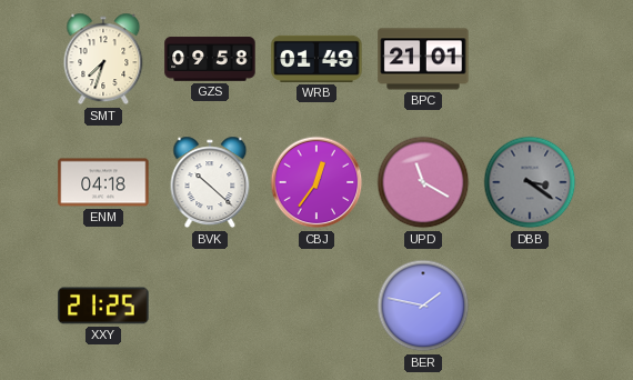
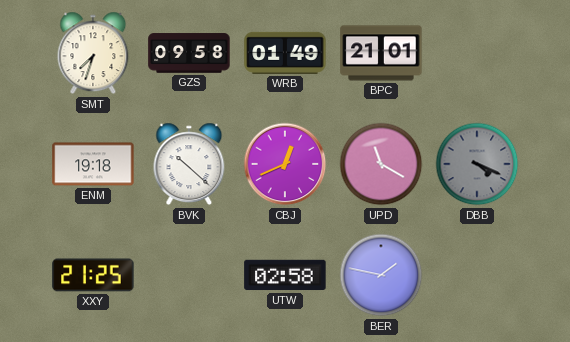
ENM: 04:18 -> 19:18
CBJ: 12:36 -> 12:41
DBB: 3:21 -> 4:19
UTW: none -> 02:58
